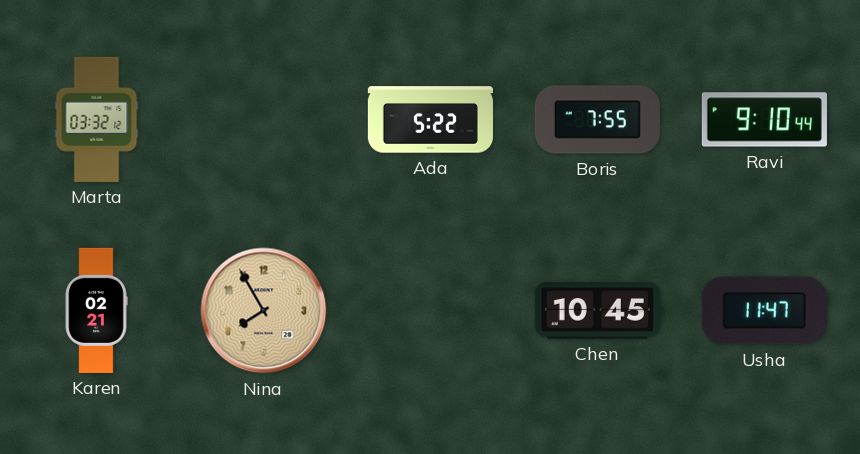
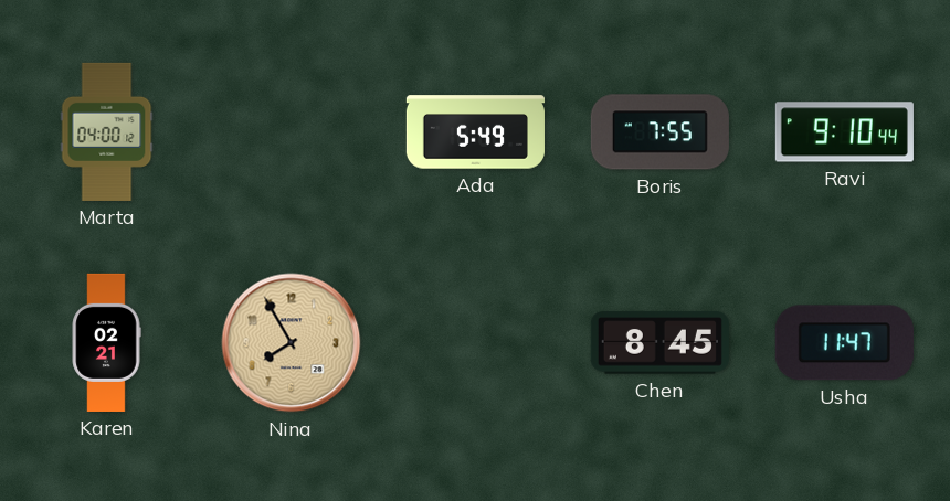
Marta: 03:32 -> 04:00
Ada: 5:22 -> 5:49
Chen: 10:45 -> 8:45
